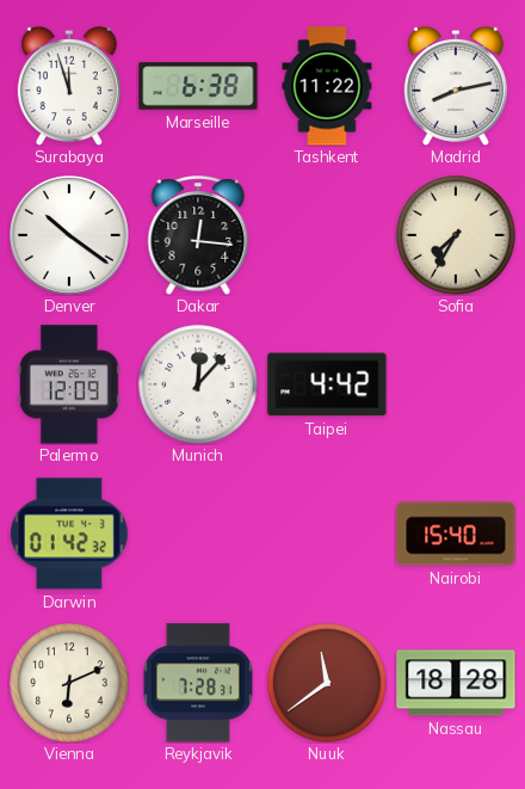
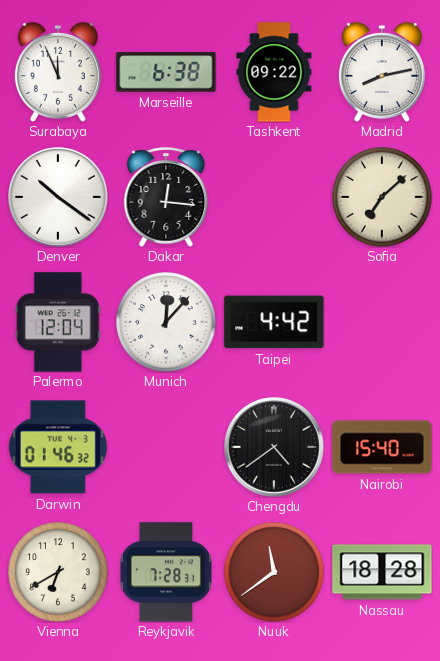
Surabaya: 11:57 -> 11:56
Tashkent: 11:22 -> 09:22
Sofia: 7:35 -> 7:08
Palermo: 12:09 -> 12:04
Darwin: 01:42 -> 01:46
Chengdu: none -> 4:39
Vienna: 6:11 -> 6:40
